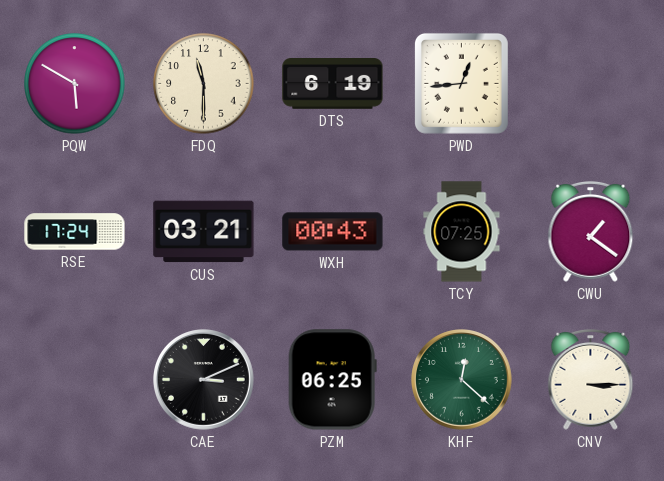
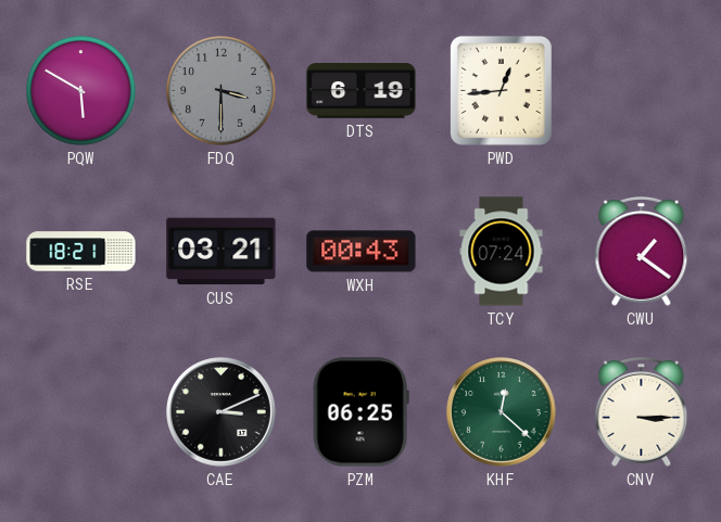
FDQ: 11:30 -> 3:30
FDQ dial: cream -> grey
RSE: 17:24 -> 18:21
TCY: 07:25 -> 07:24
